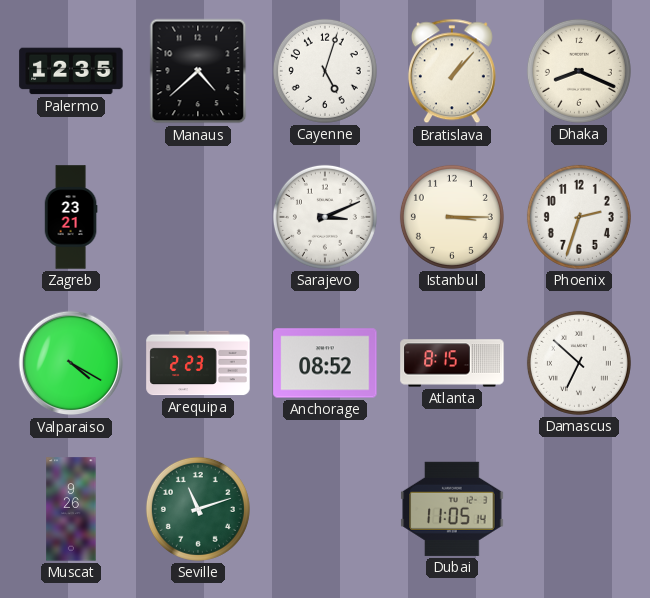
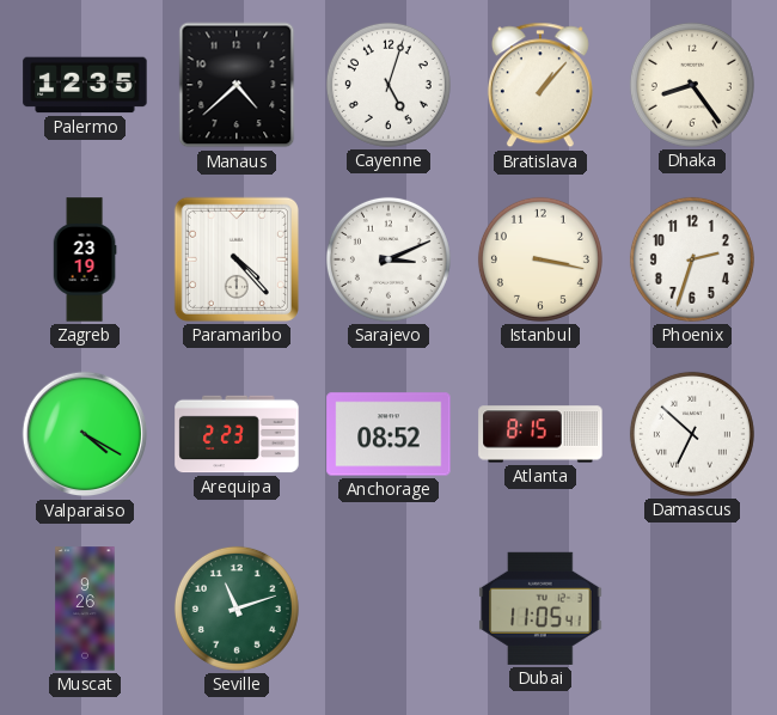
Dhaka: 8:19 -> 8:24
Zagreb: 23:21 -> 23:19
Paramaribo: none -> 4:23
Istanbul: 3:15 -> 3:17
Dubai: 11:05:14 -> 11:05:41
